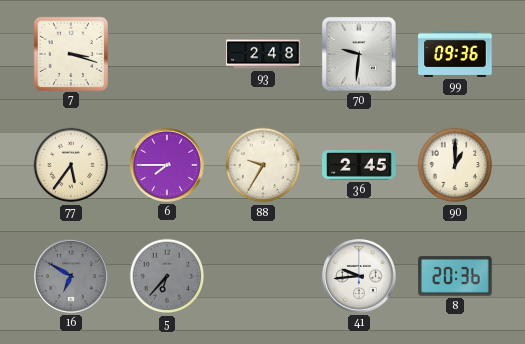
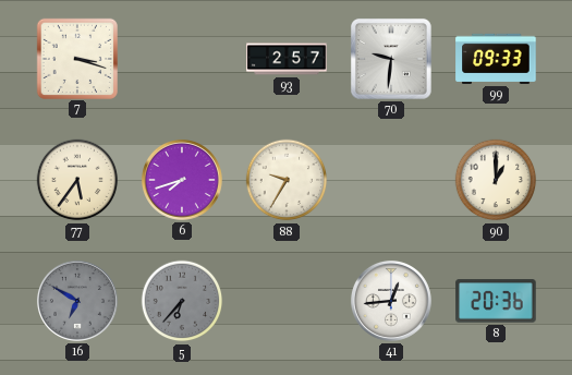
93: 2:48 -> 2:57
99: 09:36 -> 09:33
6: 7:45 -> 7:42
36: 2:45 -> none
41: 9:44 -> 12:44
